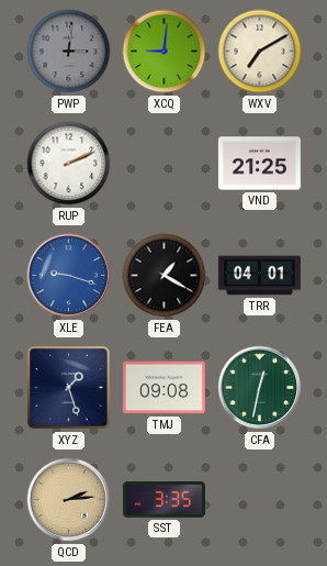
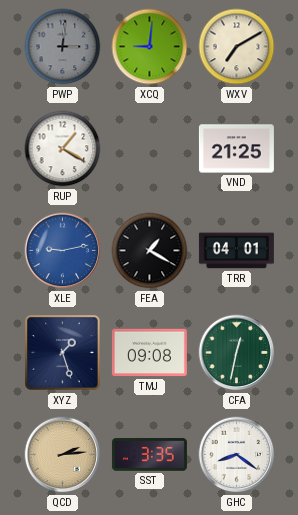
RUP: 2:11 -> 1:20
XLE: 9:18 -> 9:13
GHC: none -> 8:21
